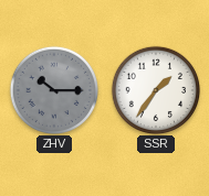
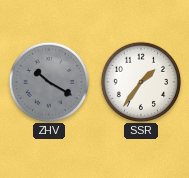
ZHV: 10:15 -> 10:20
